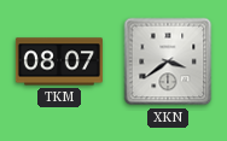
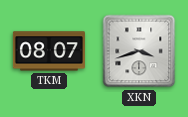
XKN: 3:39 -> 3:42
